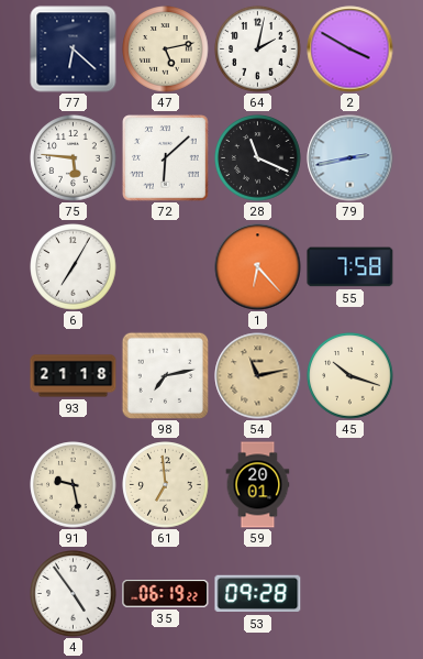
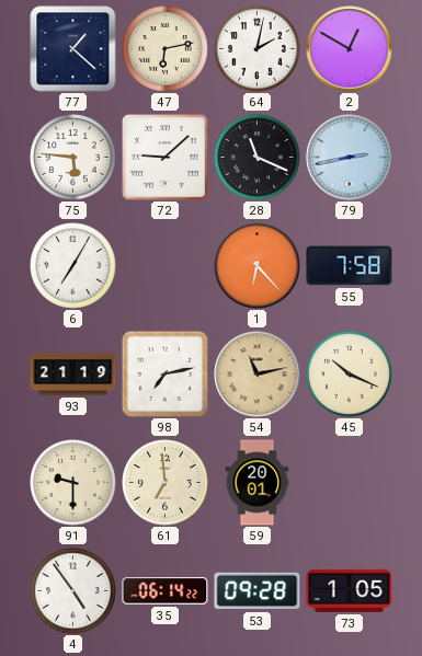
77: 6:22 -> 1:22
47: 5:13 -> 6:13
2: 3:50 -> 12:50
72: 6:08 -> 9:08
93: 21:18 -> 21:19
45: 10:18 -> 10:19
91: 9:28 -> 9:30
35: 06:19 -> 06:14
73: none -> 1:05
